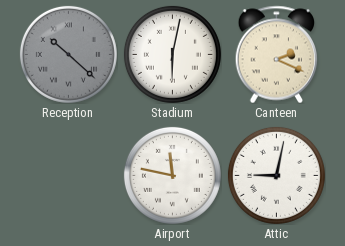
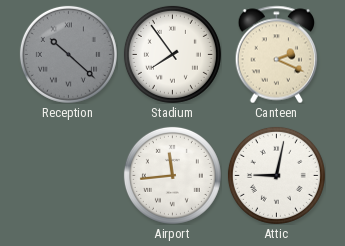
Stadium: 6:02 -> 7:54
Airport: 11:47 -> 11:44
